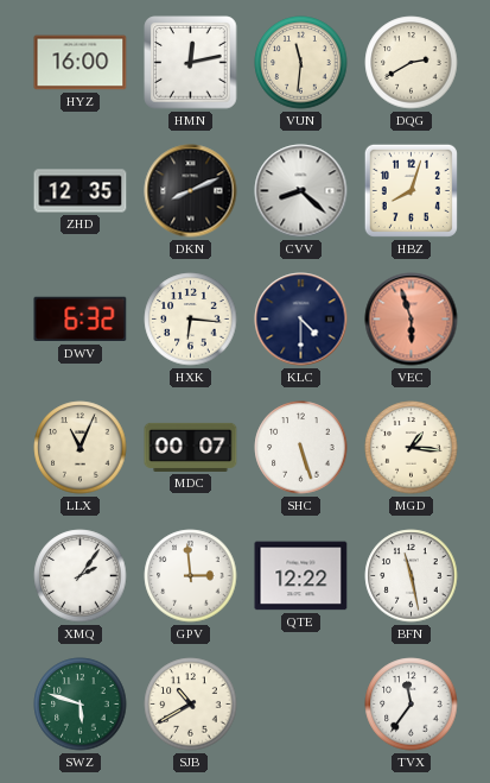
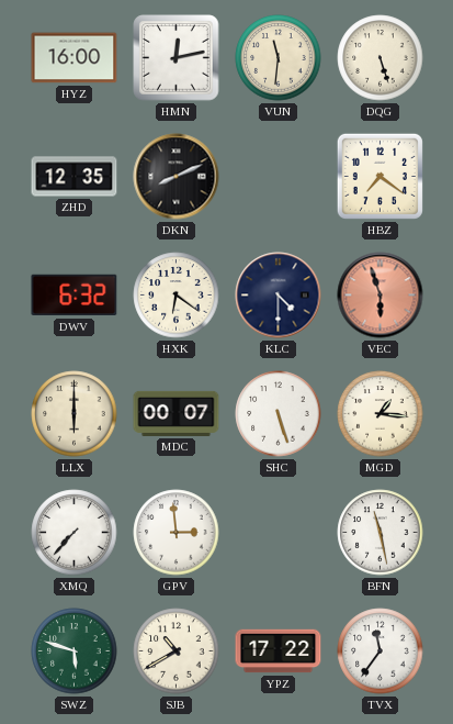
DQG: 2:40 -> 5:27
CVV: 8:22 -> none
HBZ: 8:03 -> 7:21
HXK: 6:16 -> 6:21
LLX: 11:04 -> 6:00
XMQ: 2:06 -> 7:37
QTE: 12:22 -> none
YPZ: none -> 17:22
